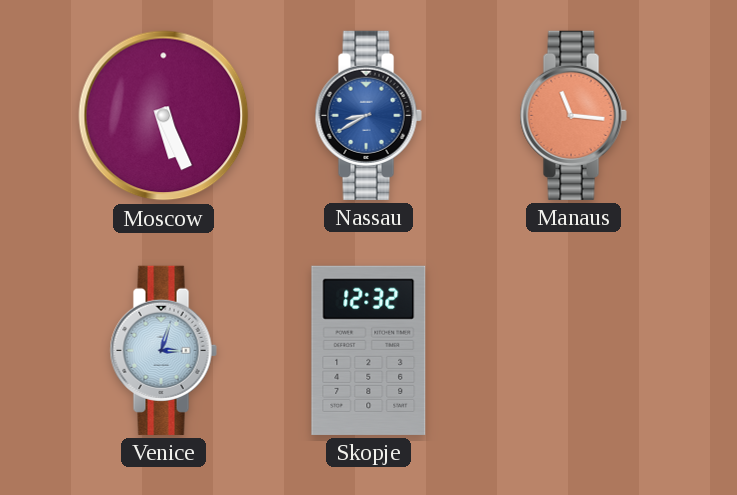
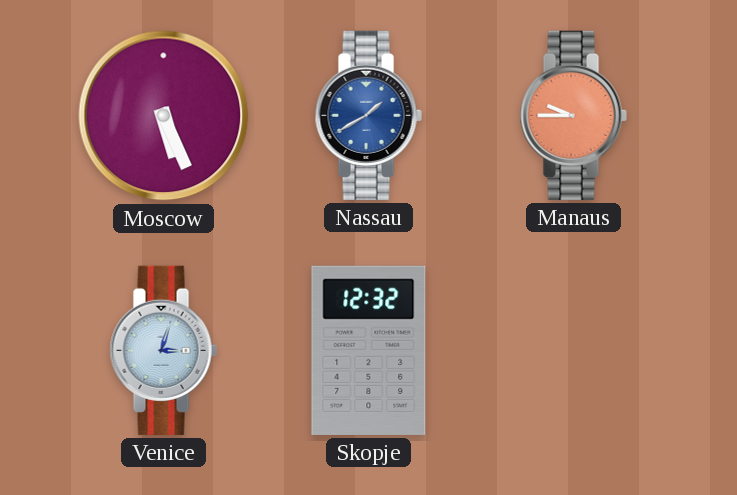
Nassau: 8:40 -> 1:40
Manaus: 11:16 -> 9:45
